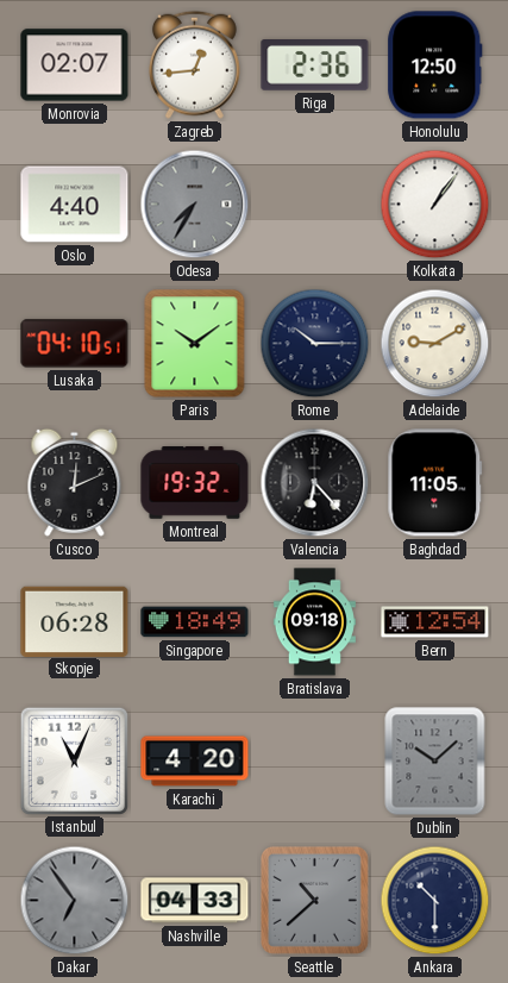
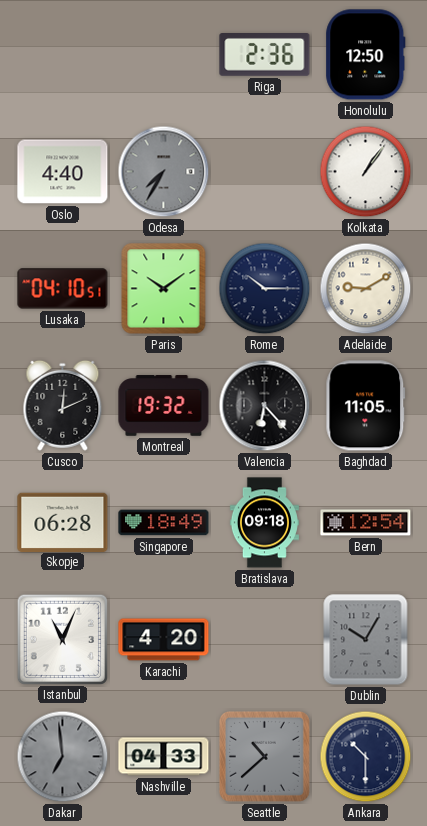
Monrovia: 02:07 -> none
Zagreb: 12:44 -> none
Dublin: 10:08 -> 10:05
Dakar: 6:54 -> 6:59
